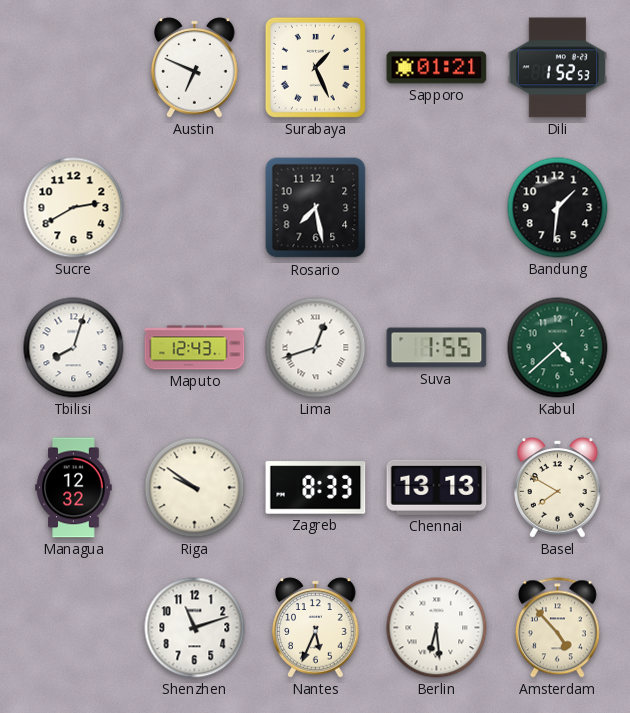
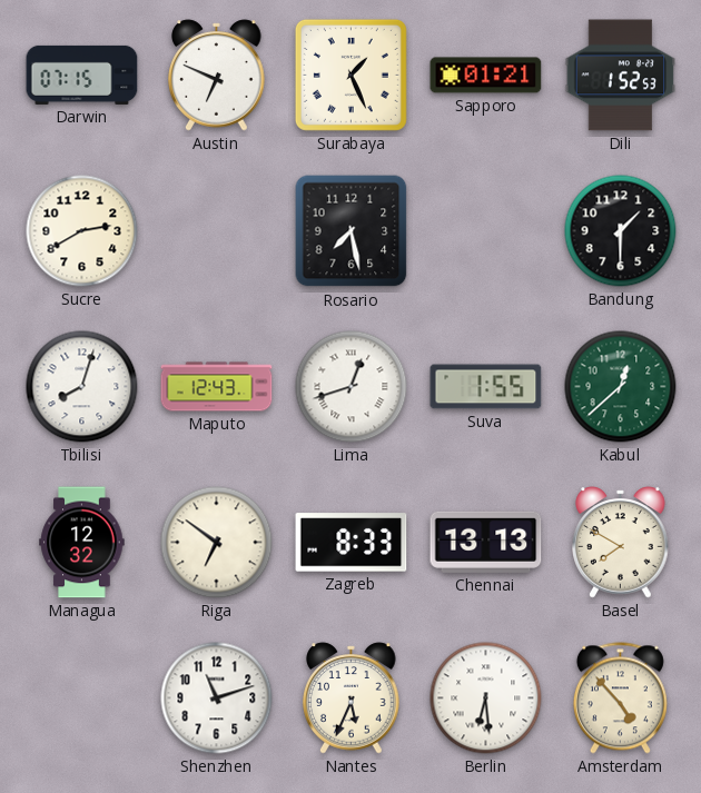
Darwin: none -> 07:15
Bandung: 1:31 -> 1:30
Kabul: 4:38 -> 12:38
Riga: 9:51 -> 6:51
